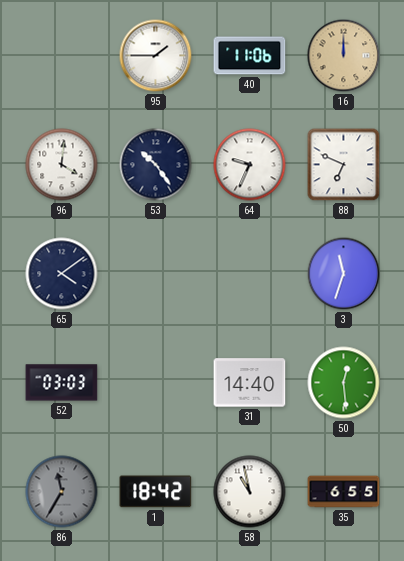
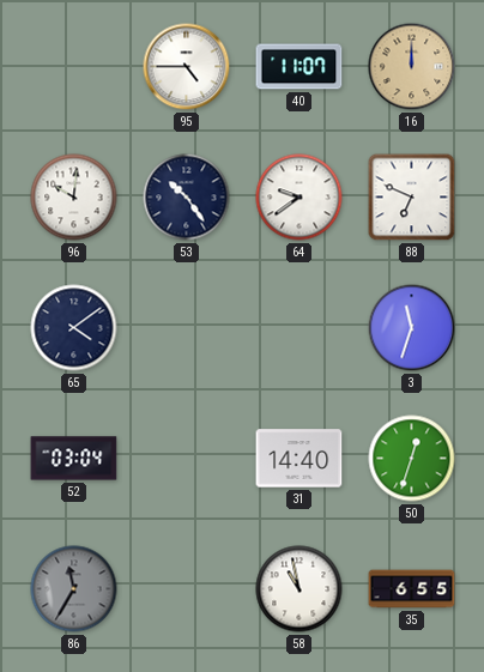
95: 1:45 -> 4:45
40: 11:06 -> 11:07
96: 4:01 -> 10:01
64: 9:34 -> 9:39
52: 03:03 -> 03:04
50: 12:29 -> 12:33
1: 18:42 -> none
